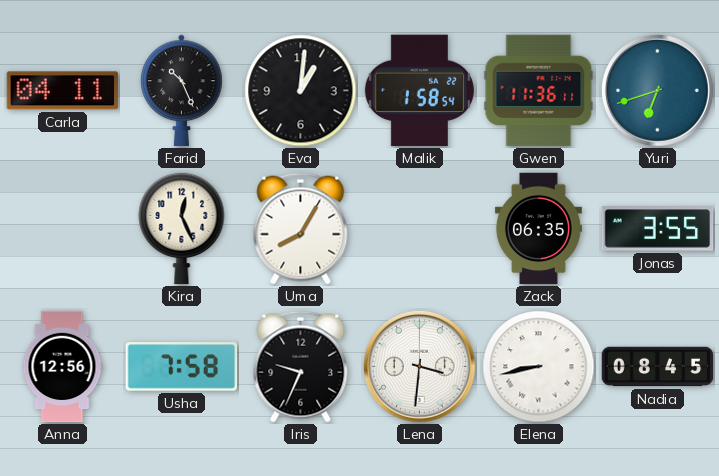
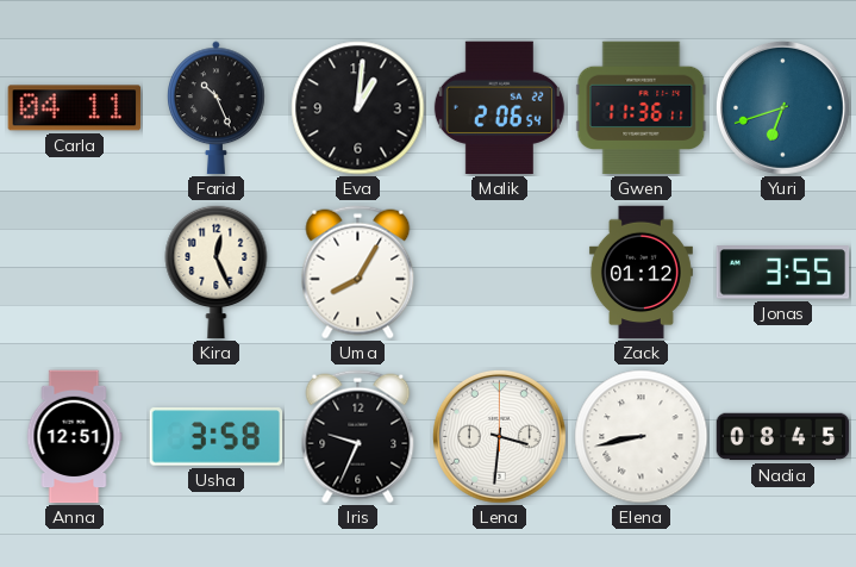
Malik: 1:58 -> 2:06
Zack: 06:35 -> 01:12
Anna: 12:56 -> 12:51
Usha: 7:58 -> 3:58
